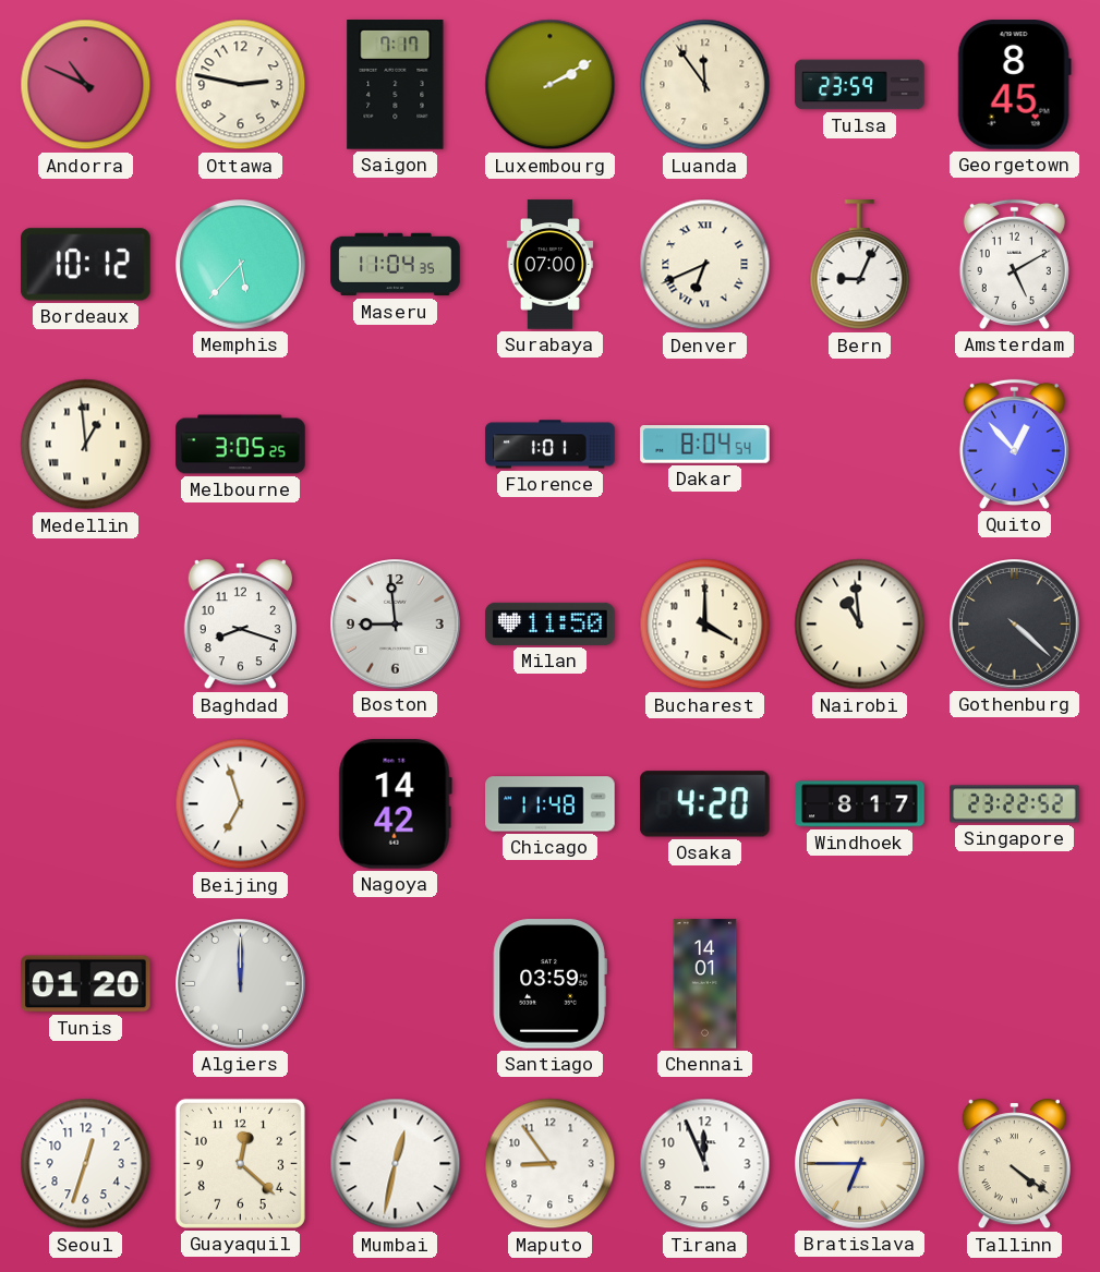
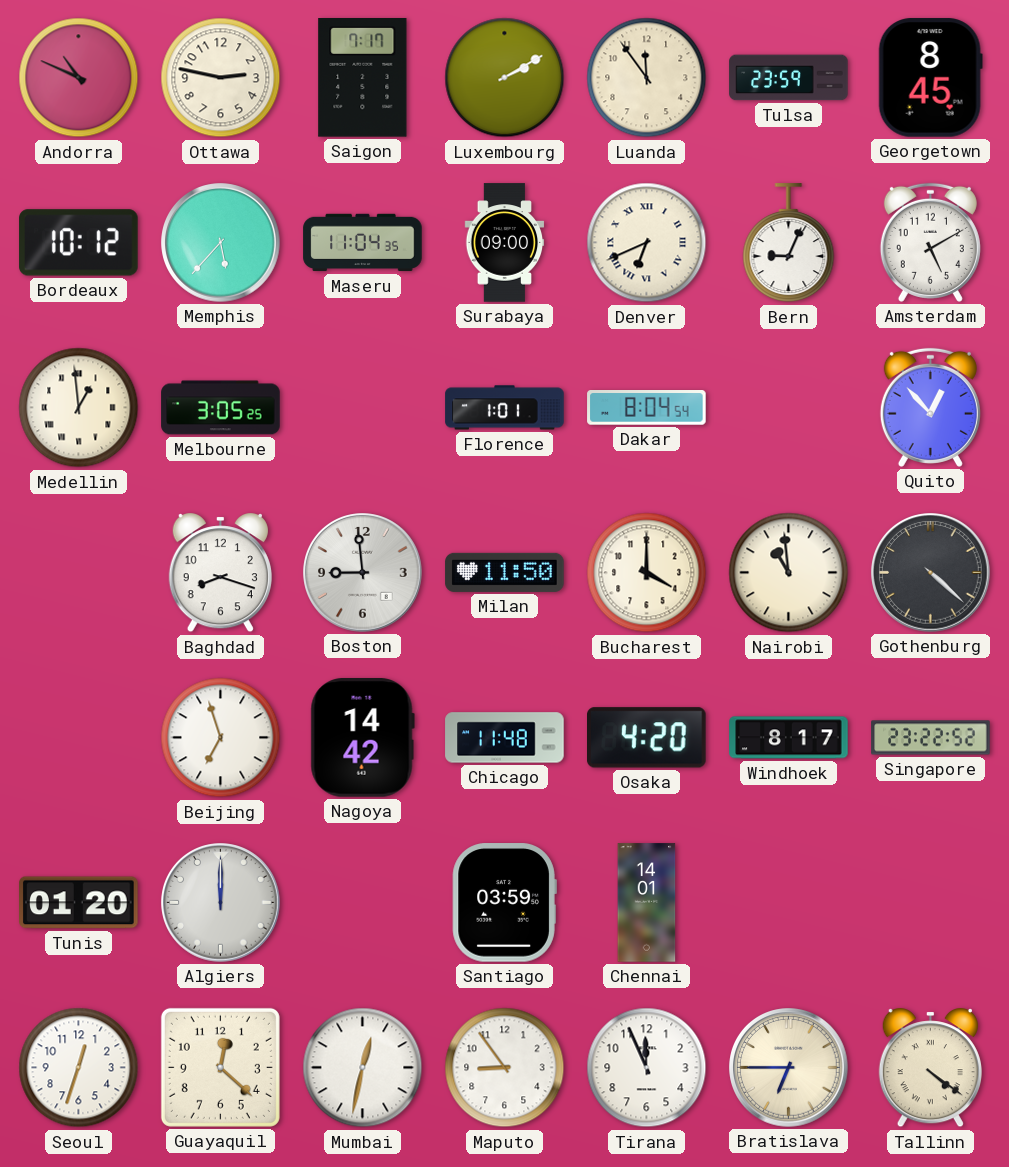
Surabaya: 07:00 -> 09:00
